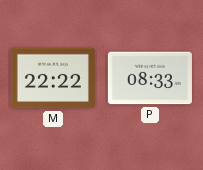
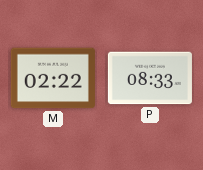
M: 22:22 -> 02:22
